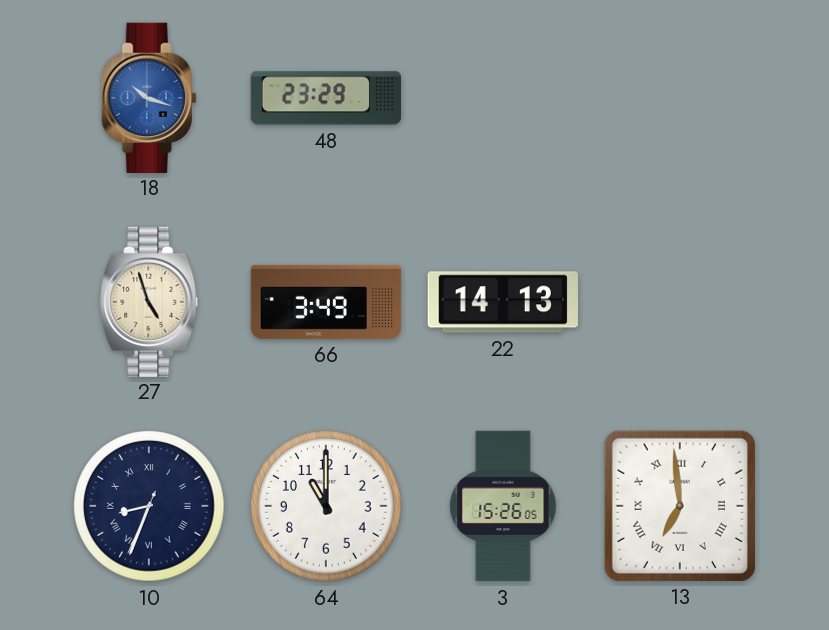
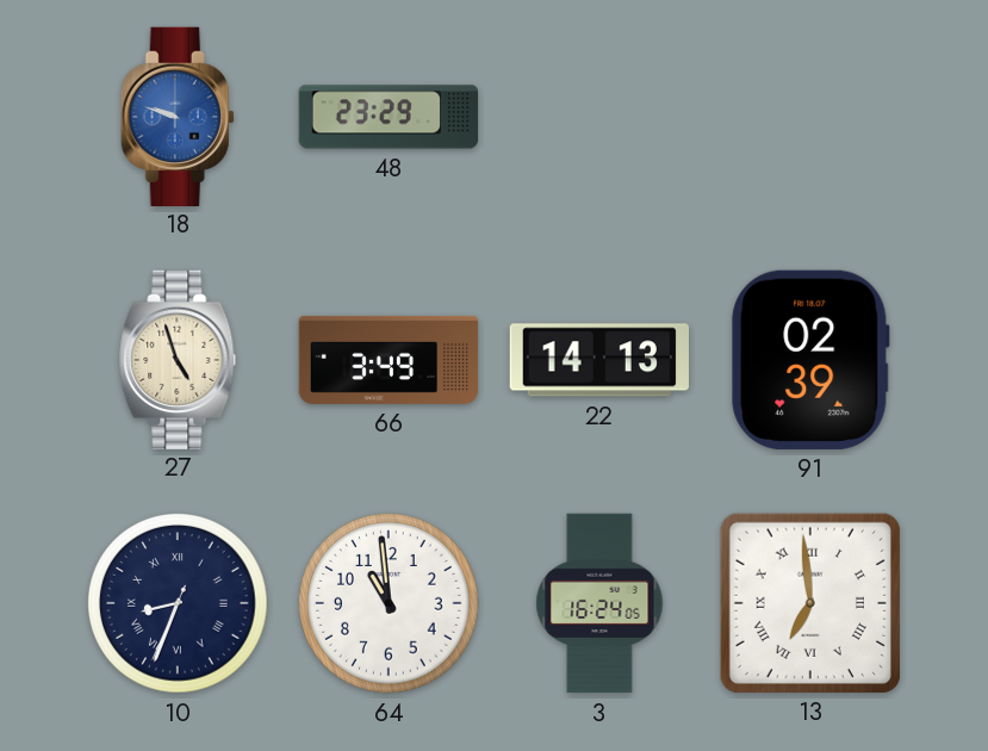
18: 10:18 -> 9:48
91: none -> 02:39
64: 11:00 -> 10:59
3: 15:26 -> 16:24
